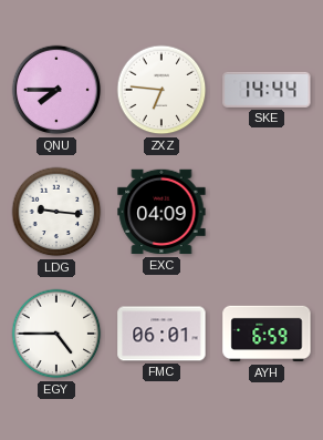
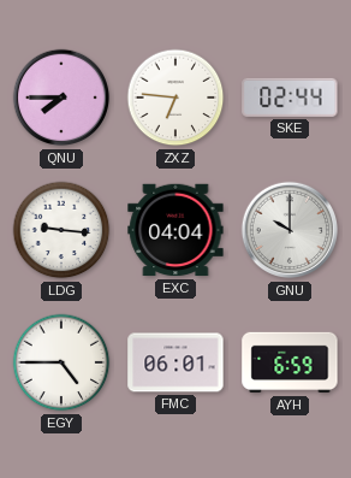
SKE: 14:44 -> 02:44
EXC: 04:09 -> 04:04
GNU: none -> 10:00
